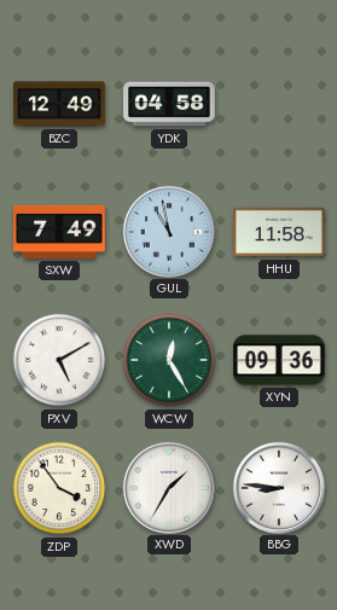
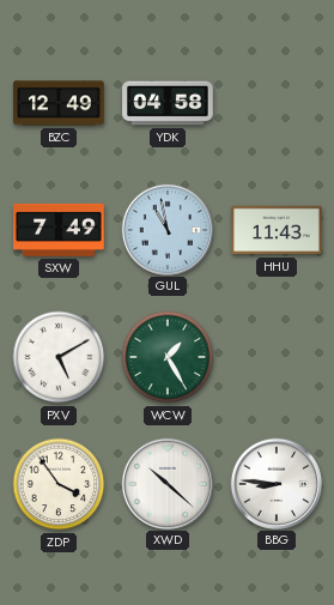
HHU: 11:58 -> 11:43
WCW: 12:25 -> 1:25
XYN: 09:36 -> none
XWD: 1:35 -> 10:22
